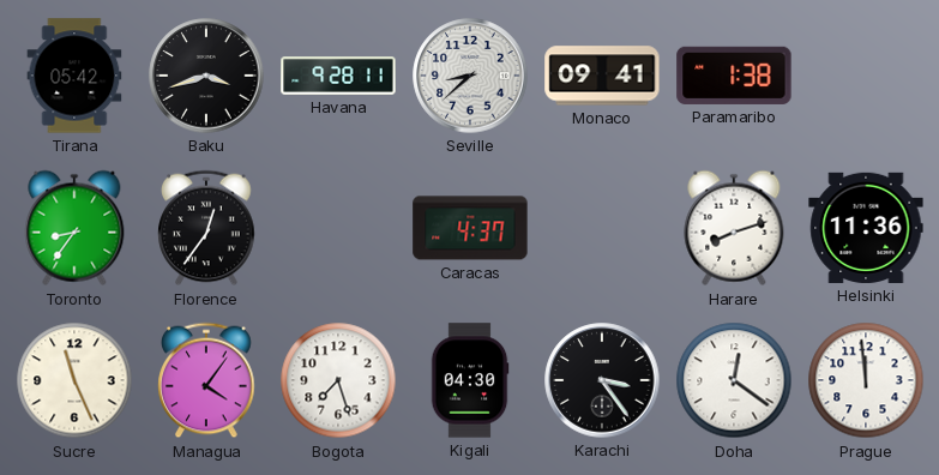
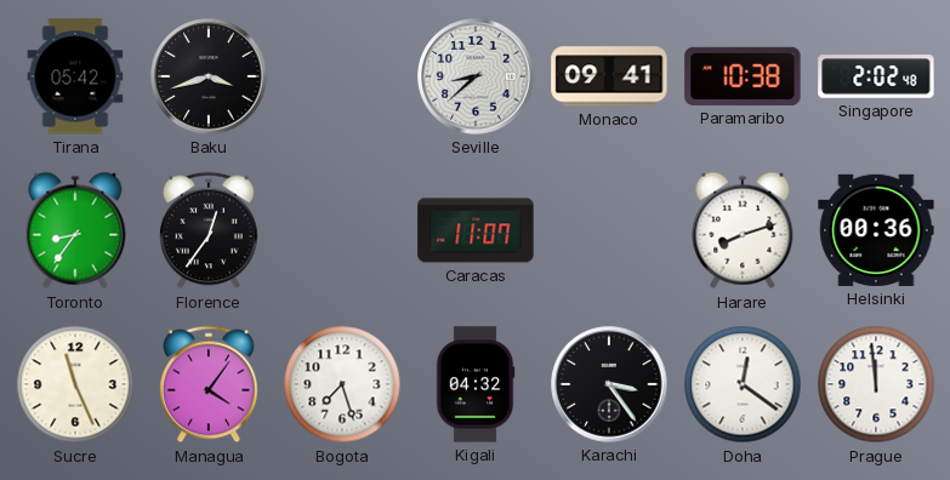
Havana: 9:28 -> none
Paramaribo: 1:38 -> 10:38
Singapore: none -> 2:02
Caracas: 4:37 -> 11:07
Helsinki: 11:36 -> 00:36
Kigali: 04:30 -> 04:32
